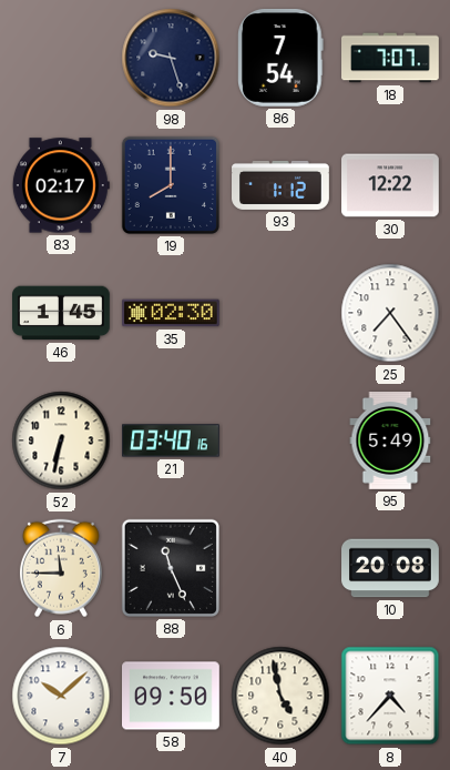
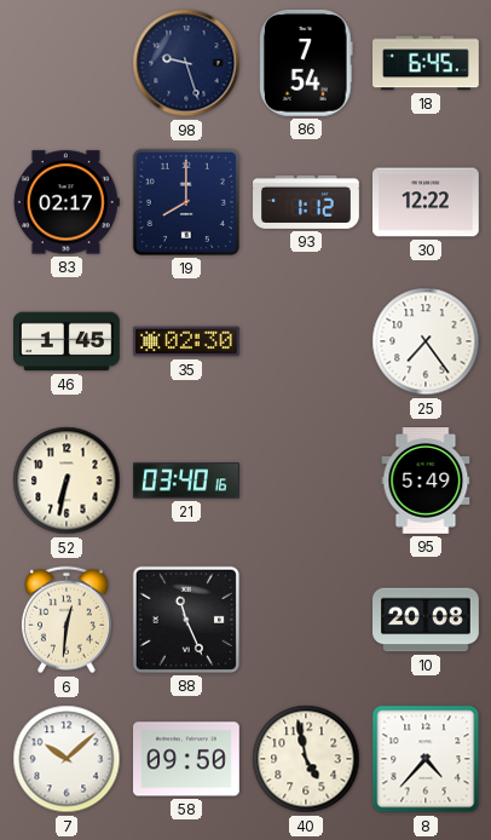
18: 7:07 -> 6:45
6: 11:45 -> 12:31
